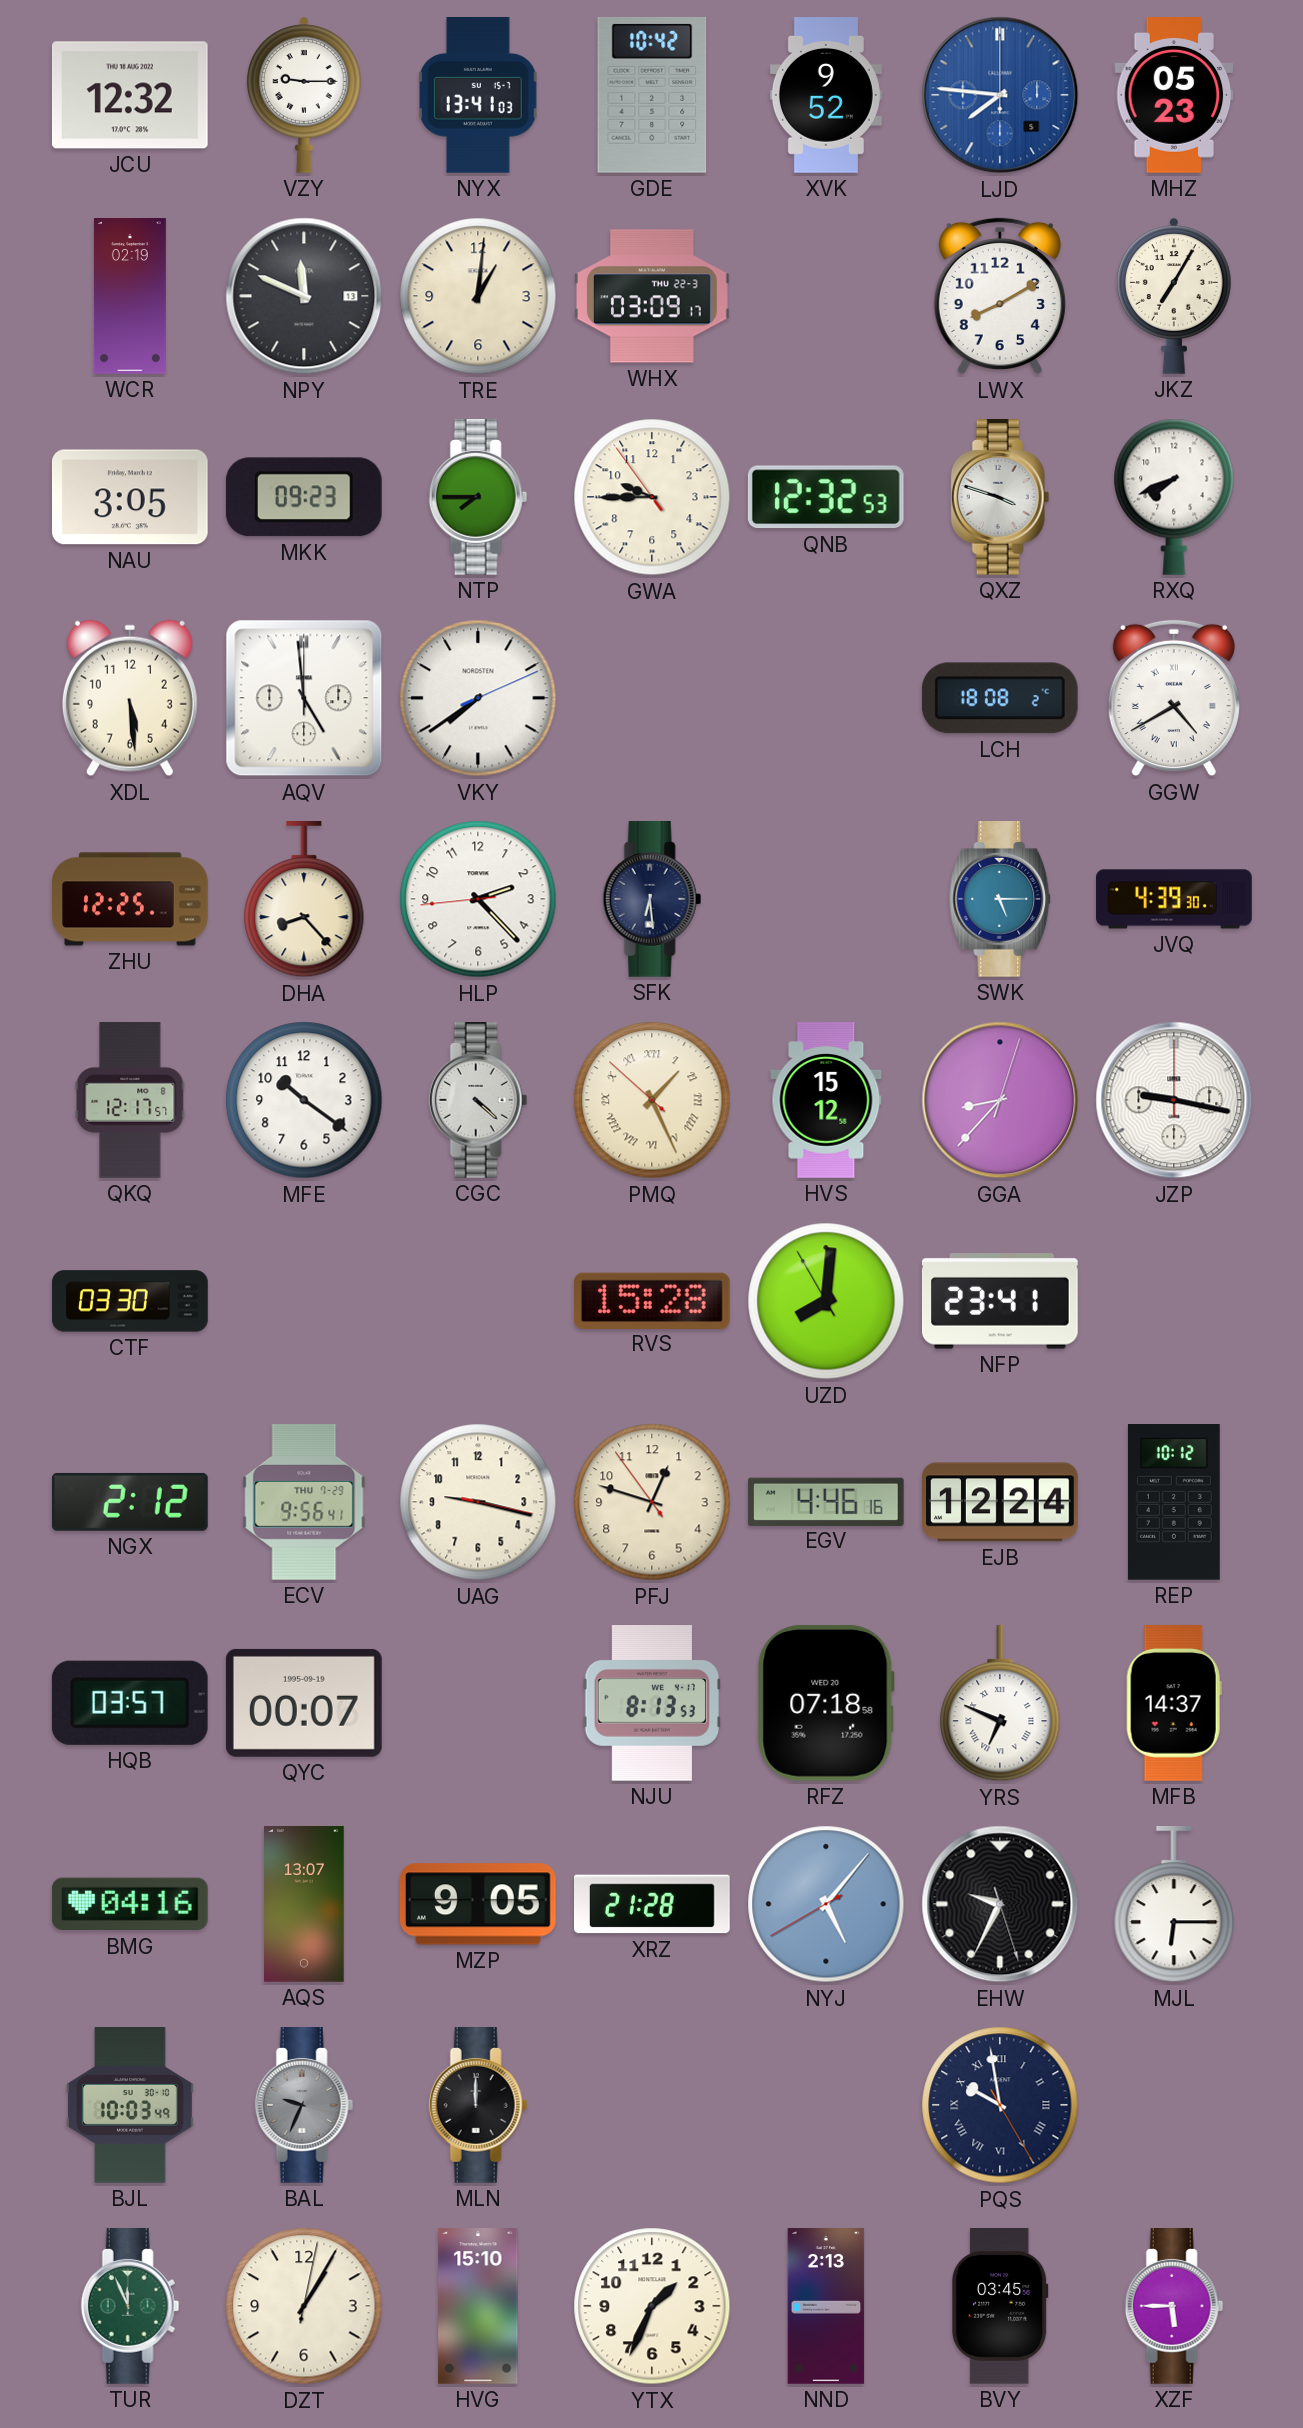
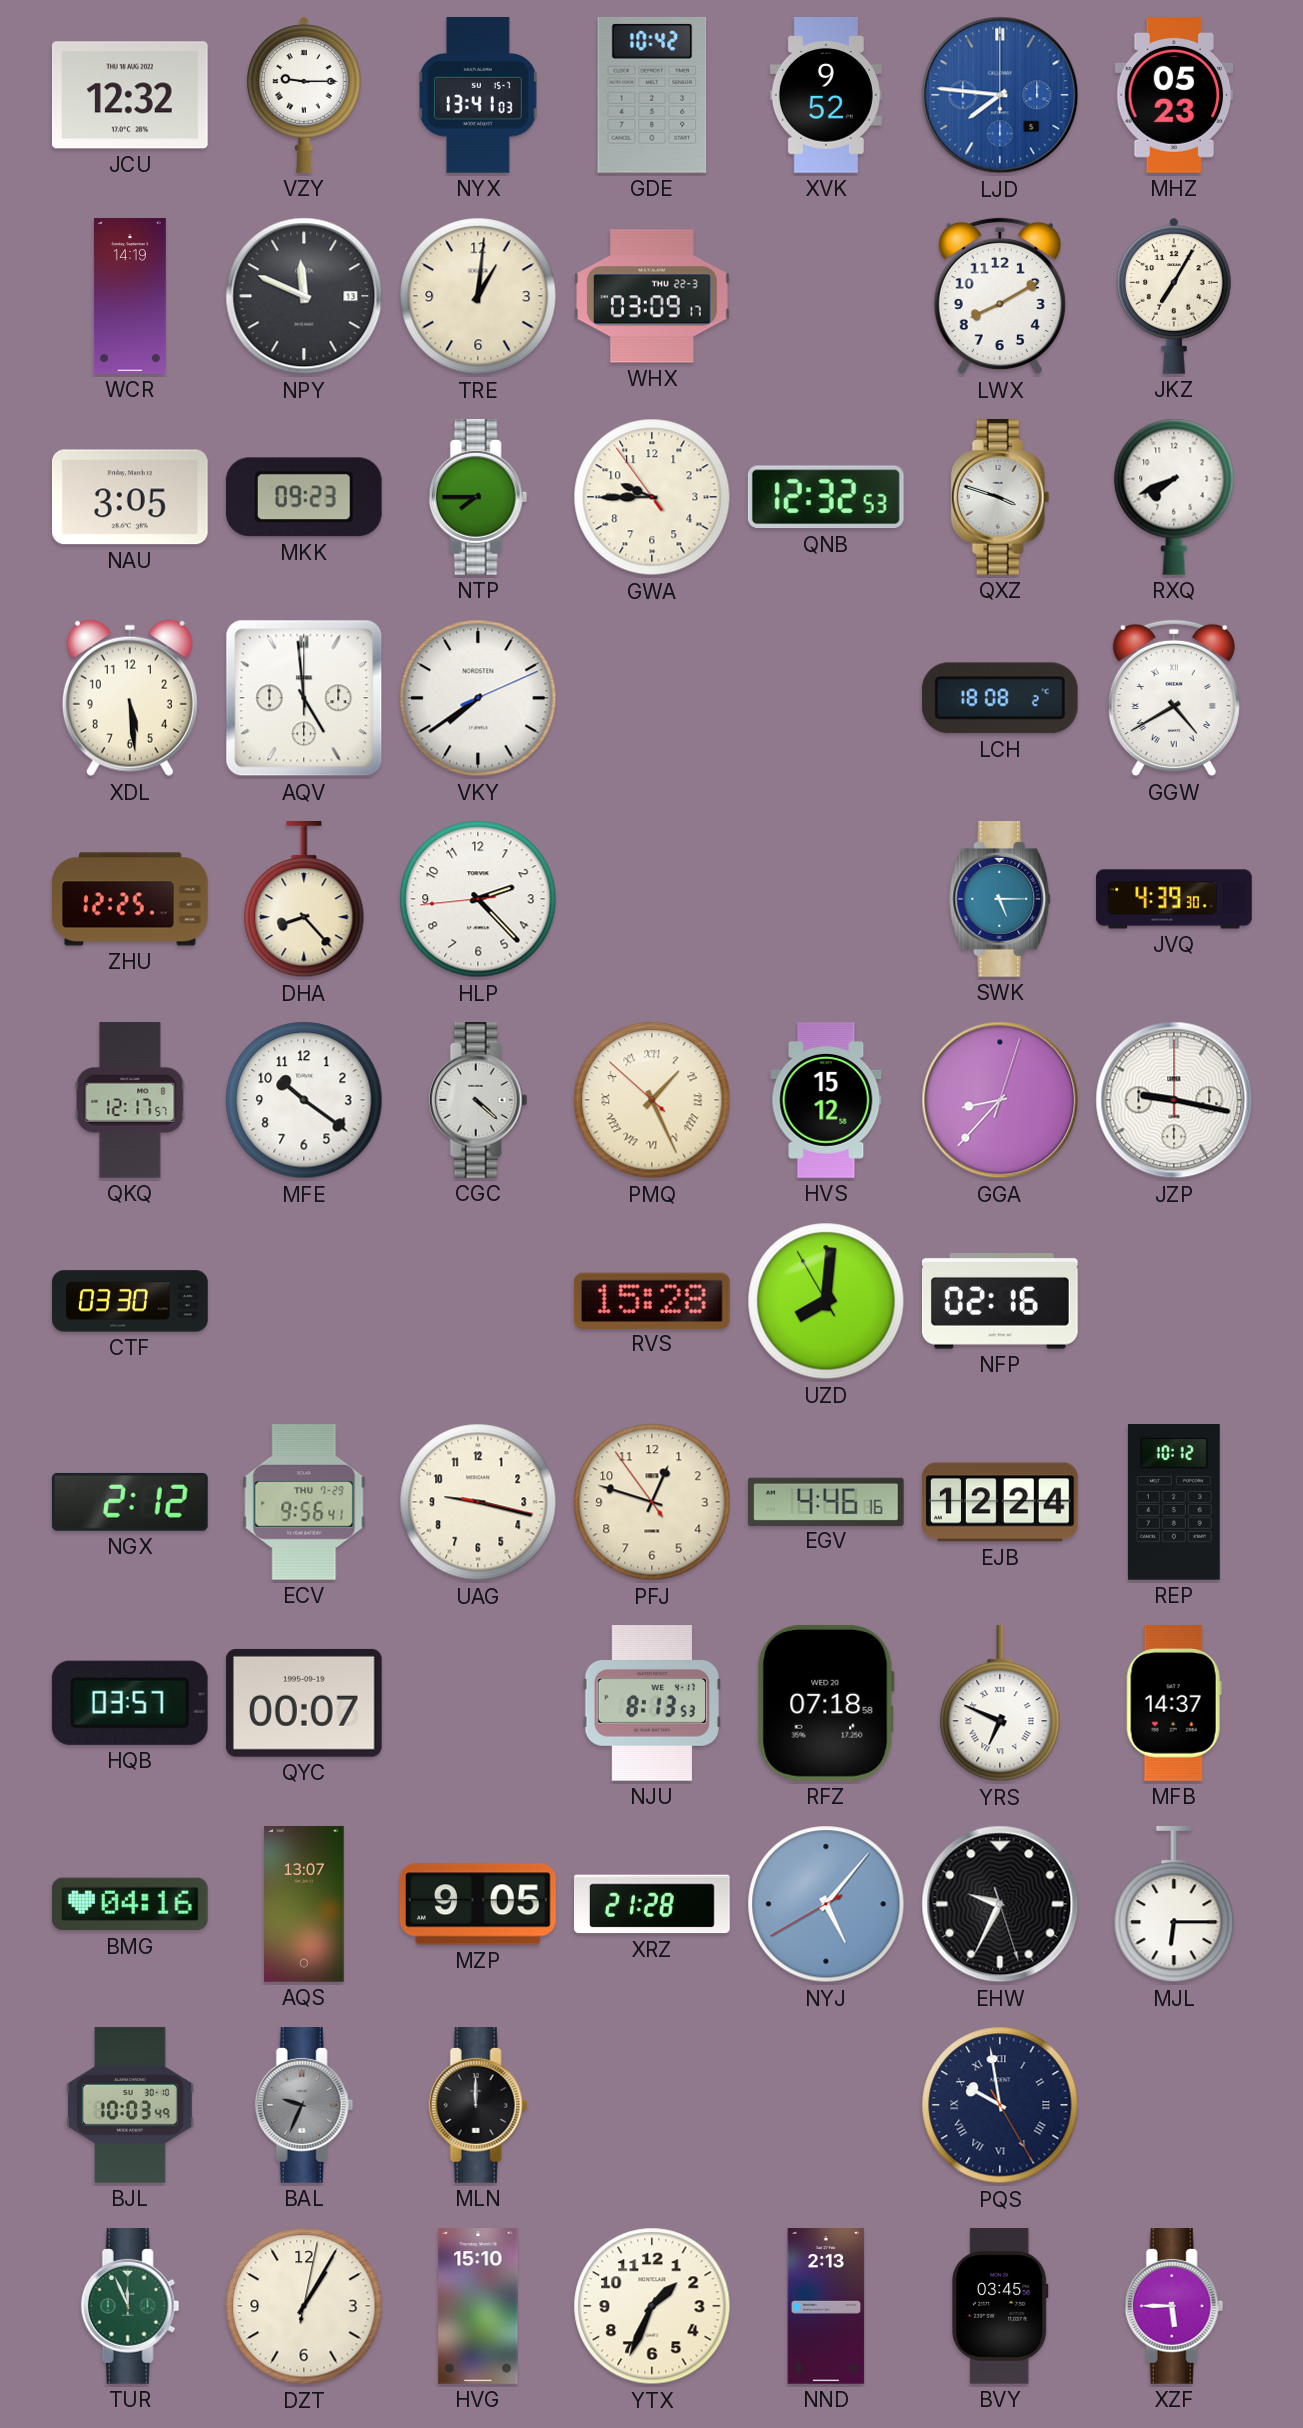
WCR: 02:19 -> 14:19
SFK: 6:29 -> none
NFP: 23:41 -> 02:16
